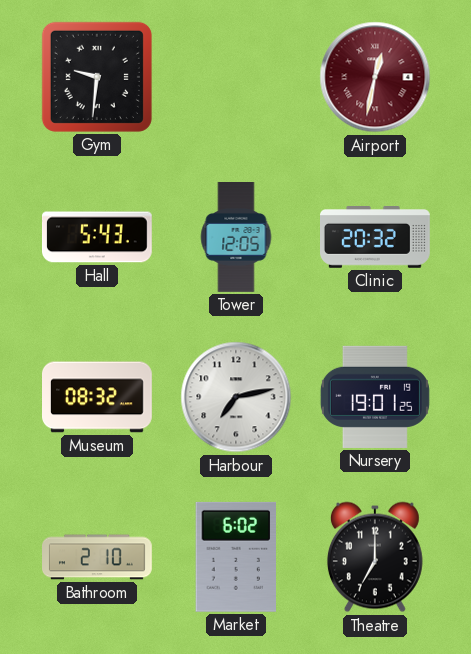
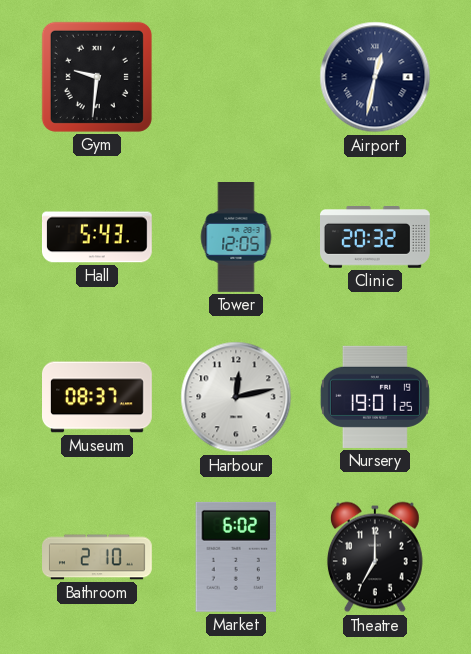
Airport dial: burgundy -> navy
Museum: 08:32 -> 08:37
Harbour: 7:13 -> 12:13
